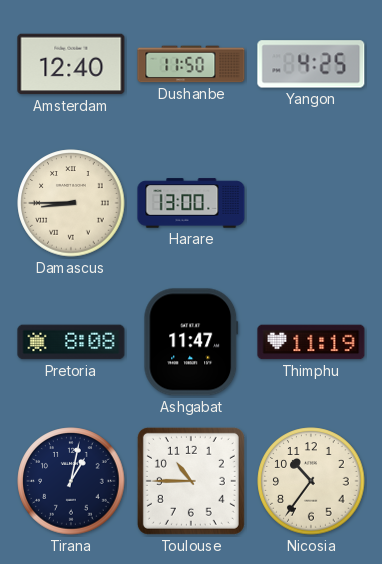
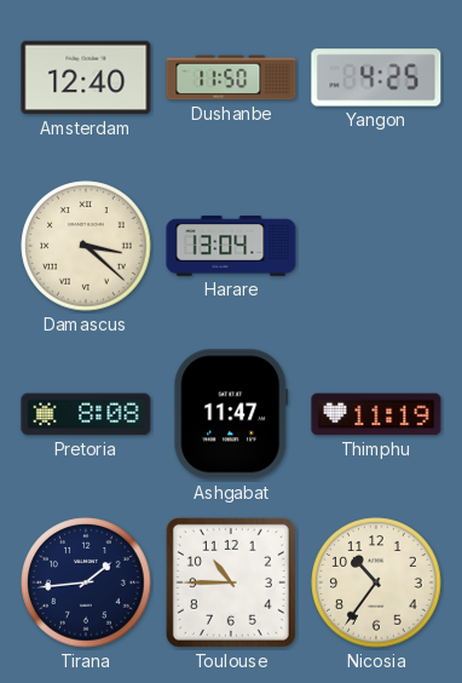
Damascus: 8:45 -> 3:22
Harare: 13:00 -> 13:04
Tirana: 1:02 -> 1:44
